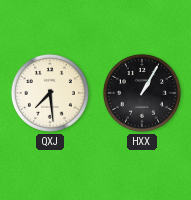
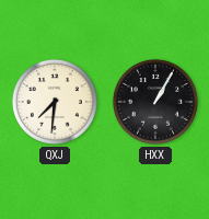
QXJ: 7:29 -> 7:31
